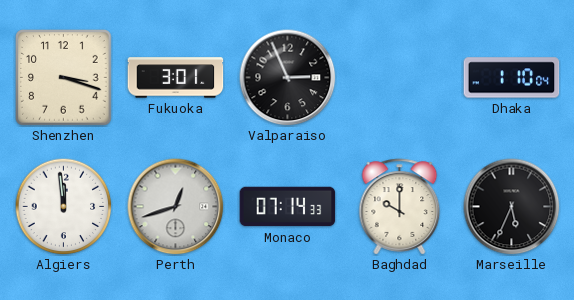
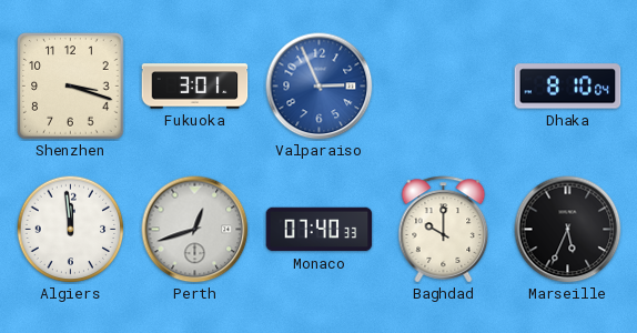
Valparaiso dial: black -> blue
Dhaka: 1:10 -> 8:10
Monaco: 07:14 -> 07:40
